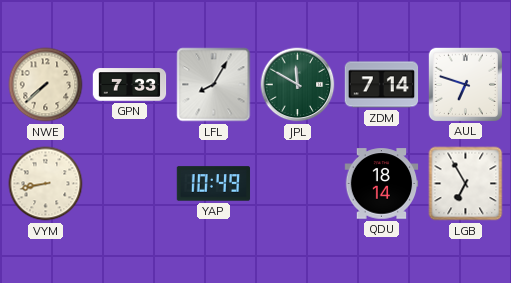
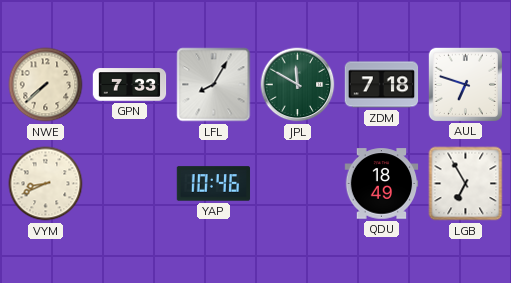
ZDM: 7:14 -> 7:18
VYM: 8:43 -> 8:41
YAP: 10:49 -> 10:46
QDU: 18:14 -> 18:49
